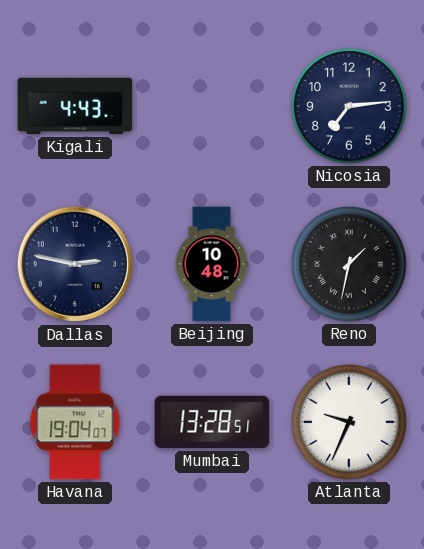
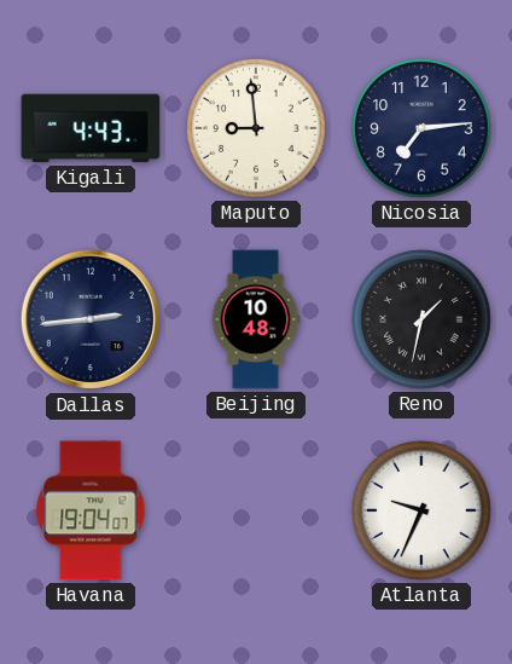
Maputo: none -> 8:59
Dallas: 2:47 -> 2:44
Mumbai: 13:28 -> none
